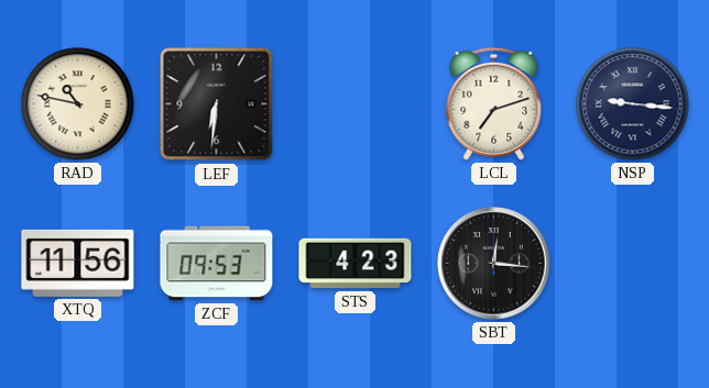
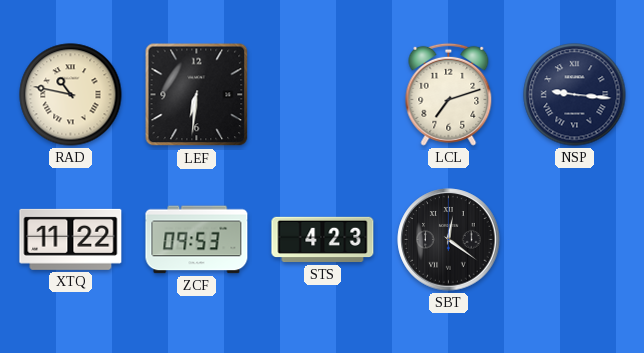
XTQ: 11:56 -> 11:22
SBT: 12:16 -> 12:21
